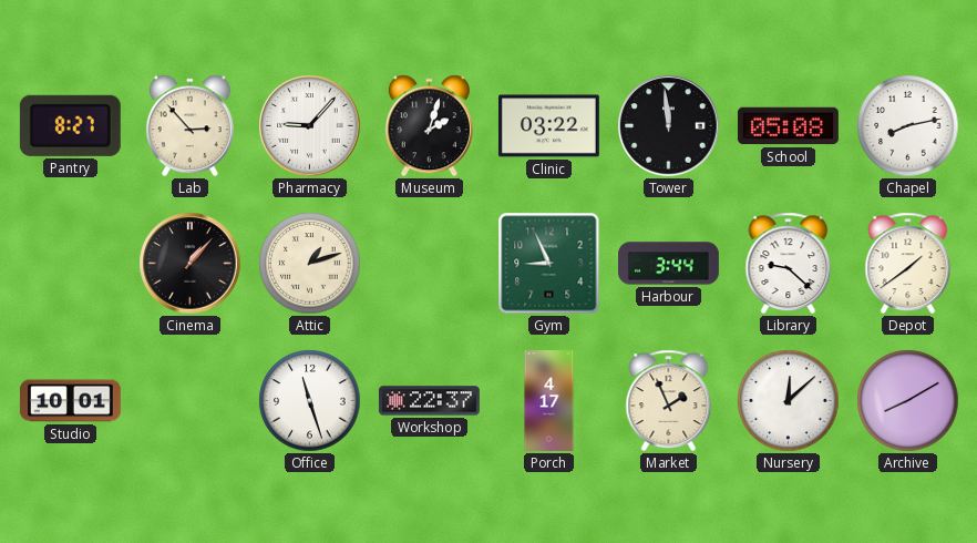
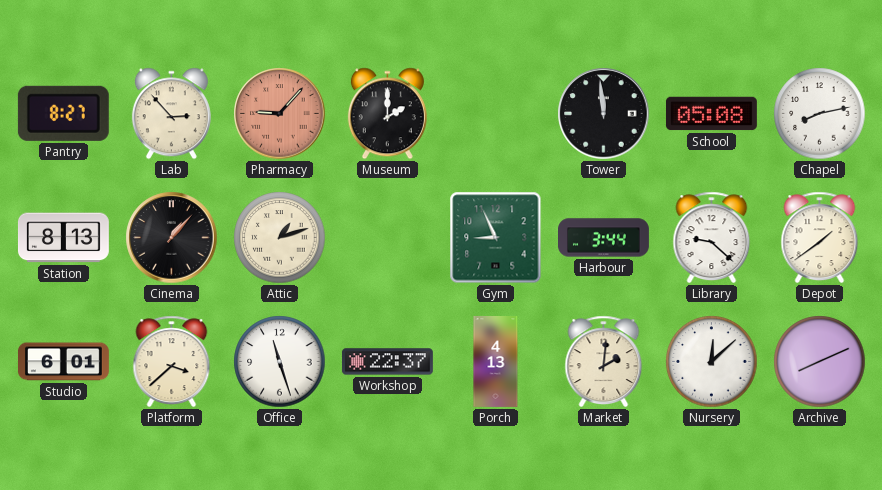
Pharmacy dial: white -> salmon
Museum: 2:03 -> 2:00
Clinic: 03:22 -> none
Station: none -> 8:13
Studio: 10:01 -> 6:01
Platform: none -> 3:38
Porch: 4:17 -> 4:13
Market: 1:56 -> 2:01
Archive: 8:10 -> 8:11
